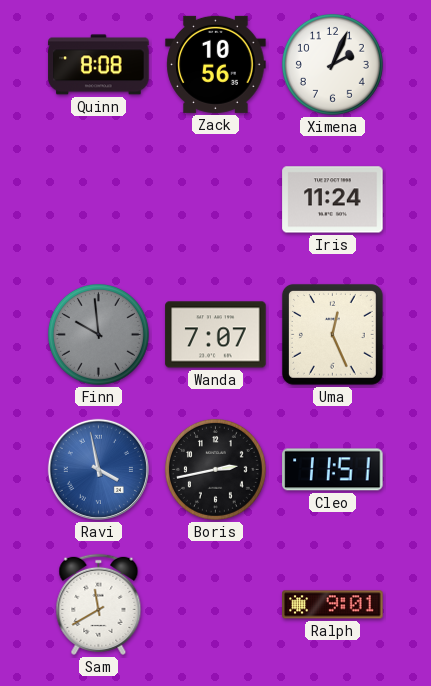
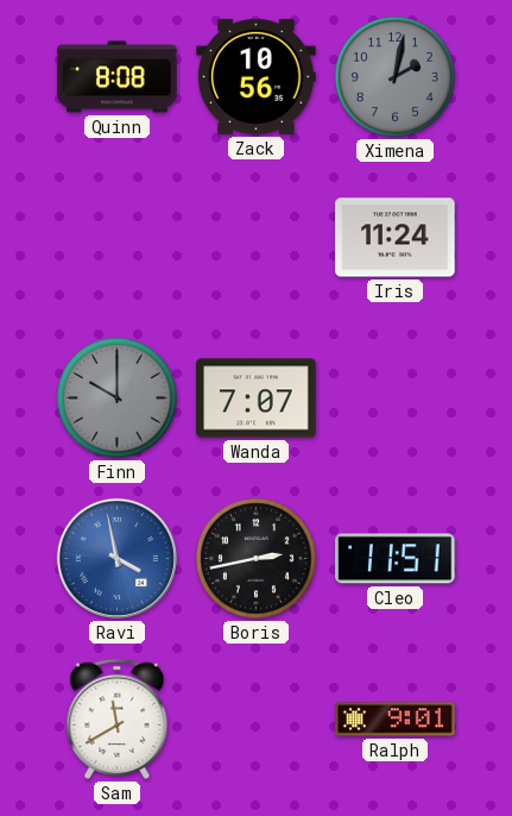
Ximena: 2:04 -> 2:02
Ximena dial: white -> grey
Finn: 9:59 -> 10:00
Uma: 12:26 -> none
